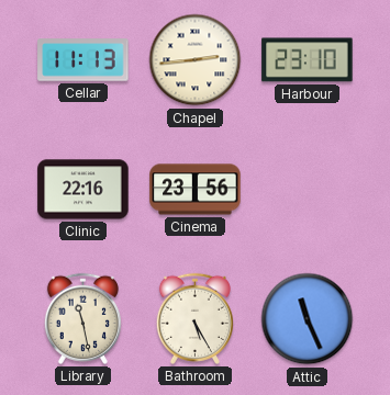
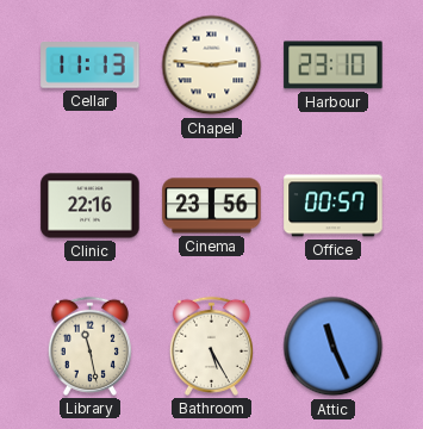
Chapel: 2:44 -> 2:46
Office: none -> 00:57
